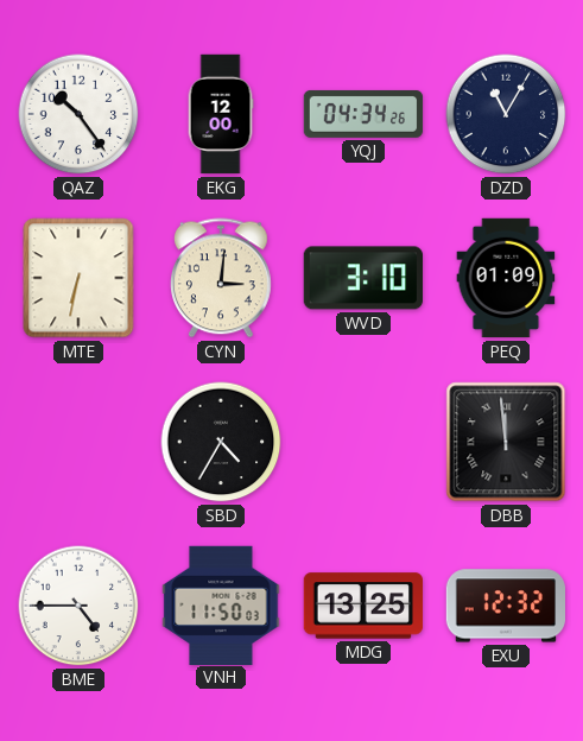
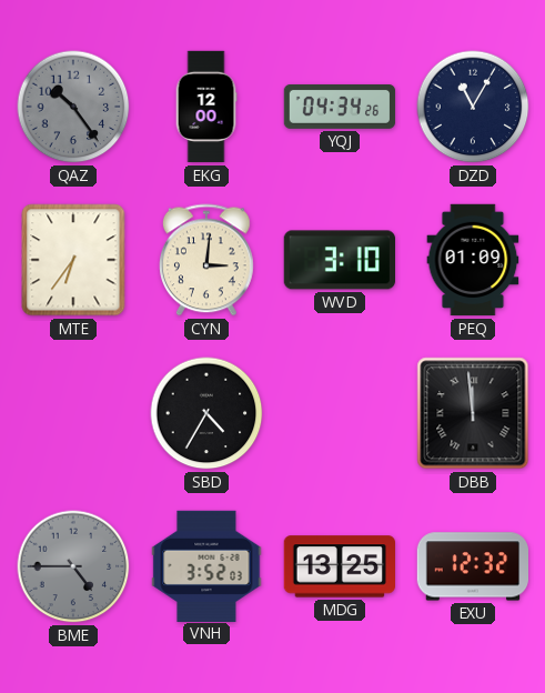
QAZ dial: white -> grey
MTE: 6:32 -> 6:36
BME dial: white -> grey
VNH: 11:50 -> 3:52
